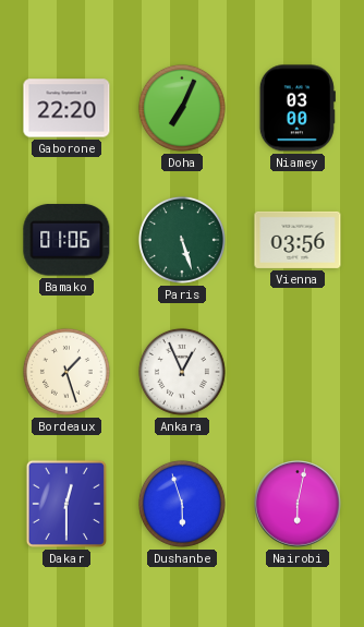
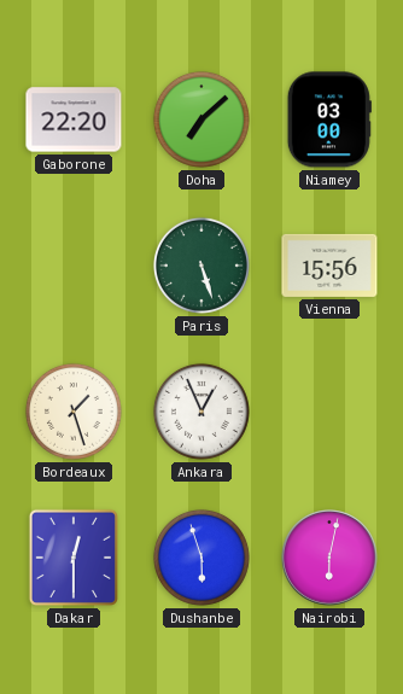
Doha: 7:04 -> 7:08
Bamako: 01:06 -> none
Vienna: 03:56 -> 15:56
